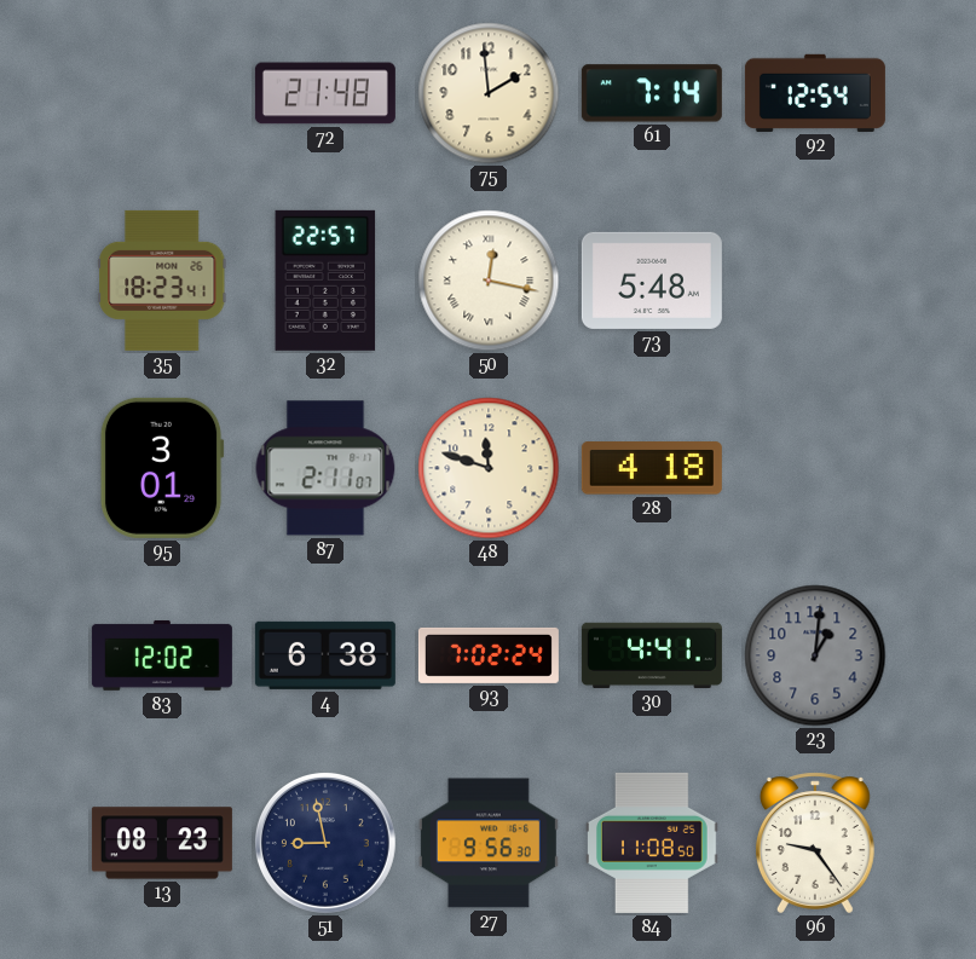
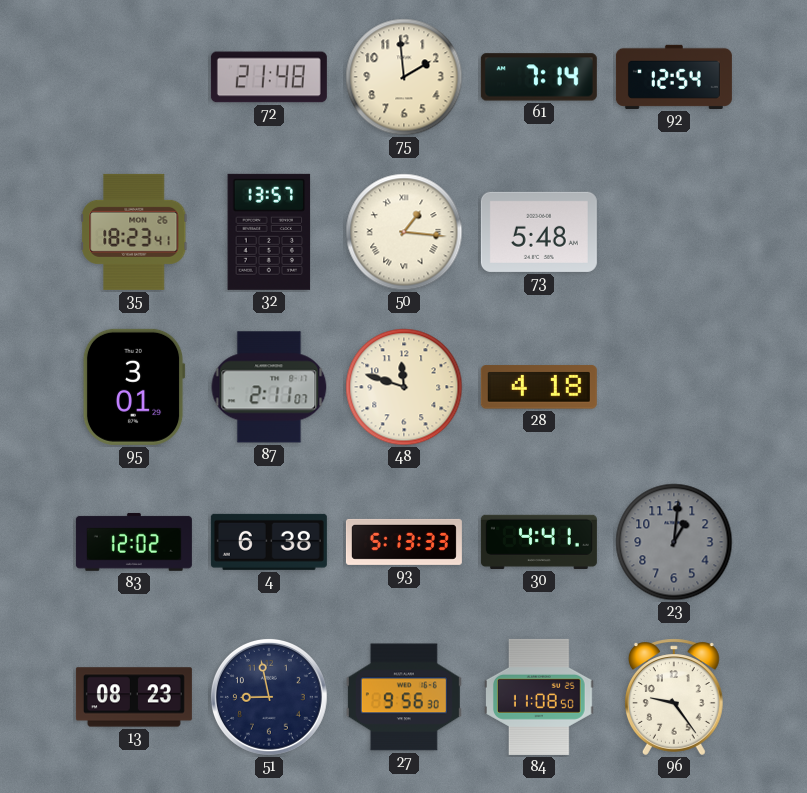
32: 22:57 -> 13:57
50: 12:17 -> 1:16
93: 7:02 -> 5:13
